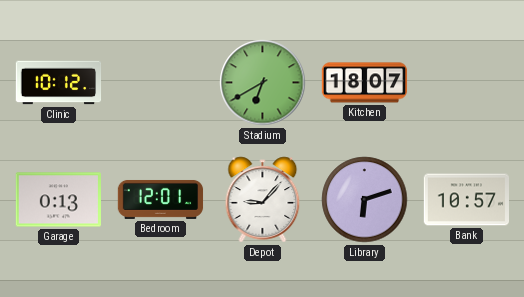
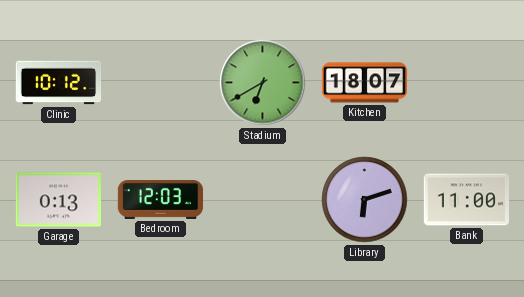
Bedroom: 12:01 -> 12:03
Depot: 9:07 -> none
Bank: 10:57 -> 11:00
